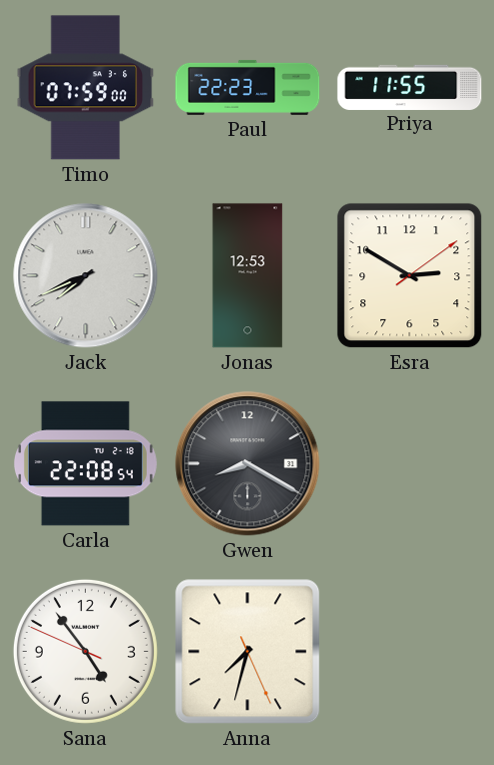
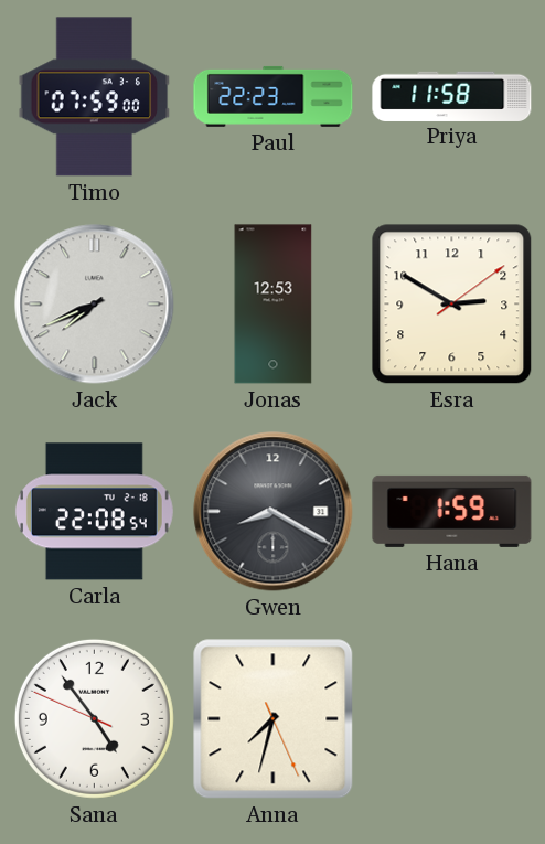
Priya: 11:55 -> 11:58
Hana: none -> 1:59
